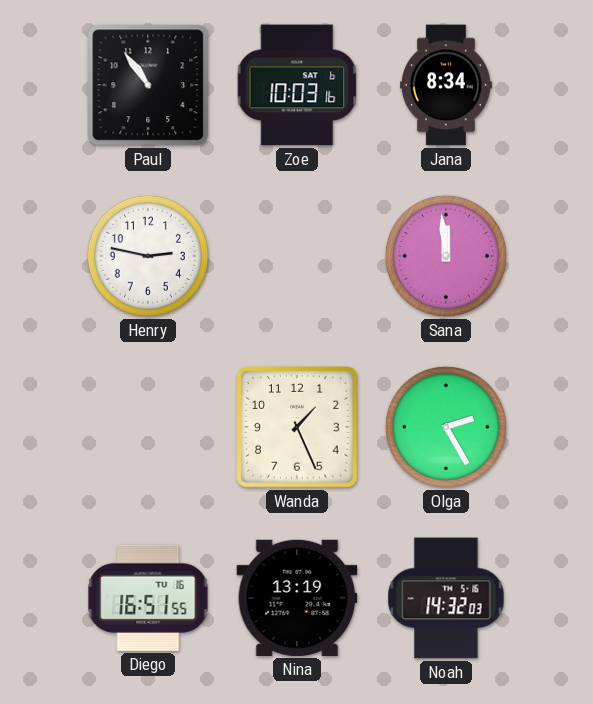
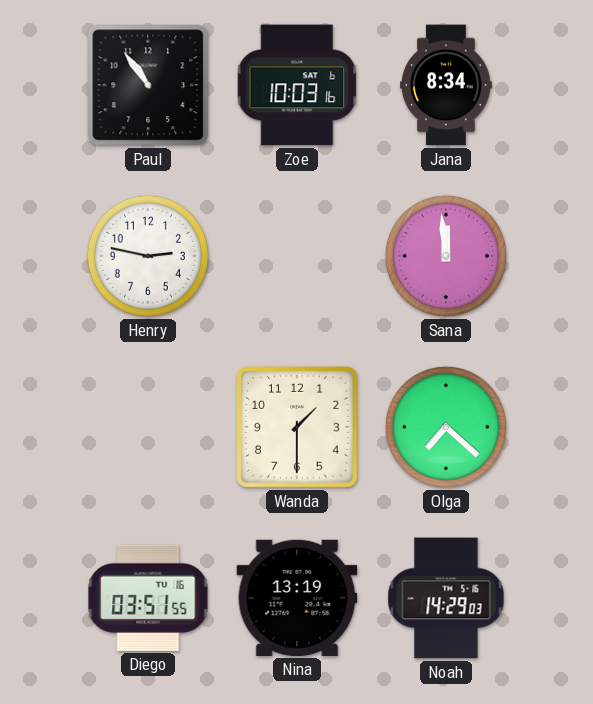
Wanda: 1:26 -> 1:30
Olga: 2:25 -> 7:22
Diego: 16:51 -> 03:51
Noah: 14:32 -> 14:29
